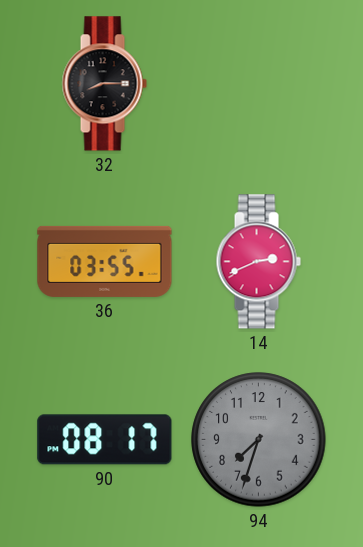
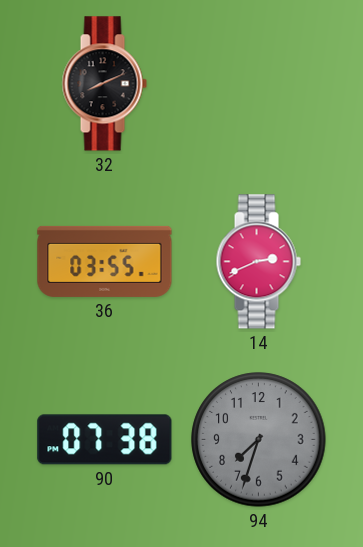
32: 8:15 -> 8:11
90: 08:17 -> 07:38
